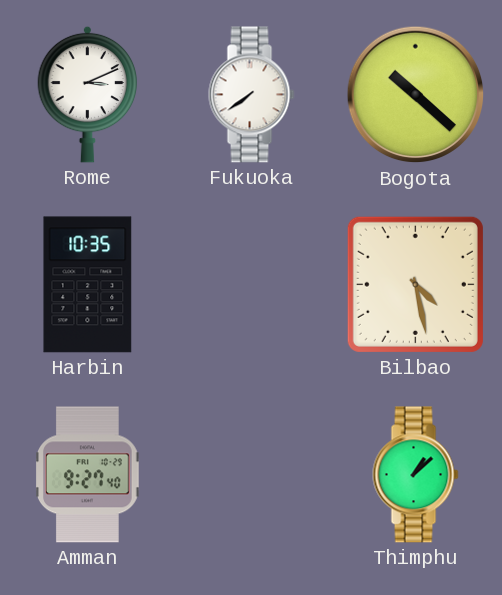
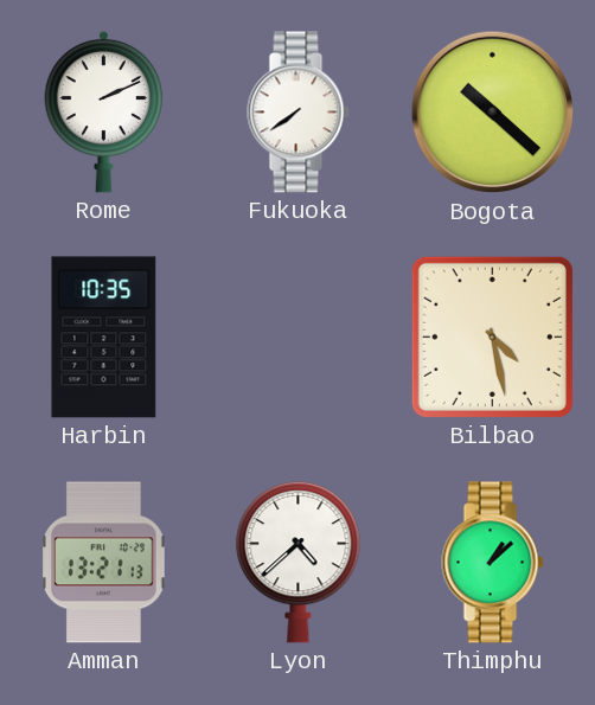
Rome: 3:11 -> 2:11
Amman: 9:27 -> 13:21
Lyon: none -> 4:38
